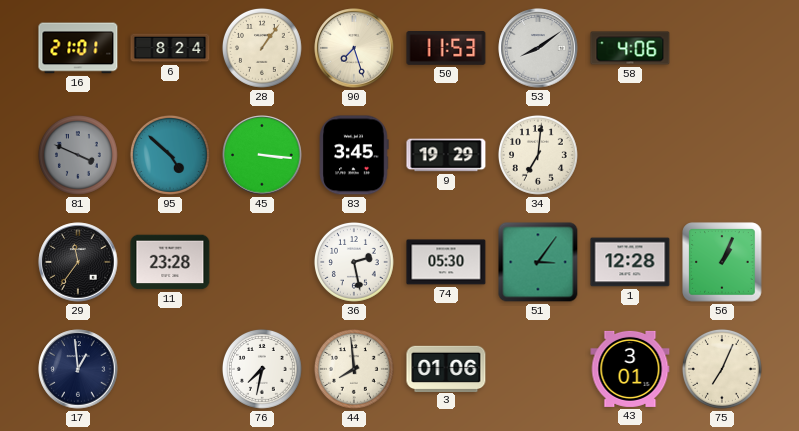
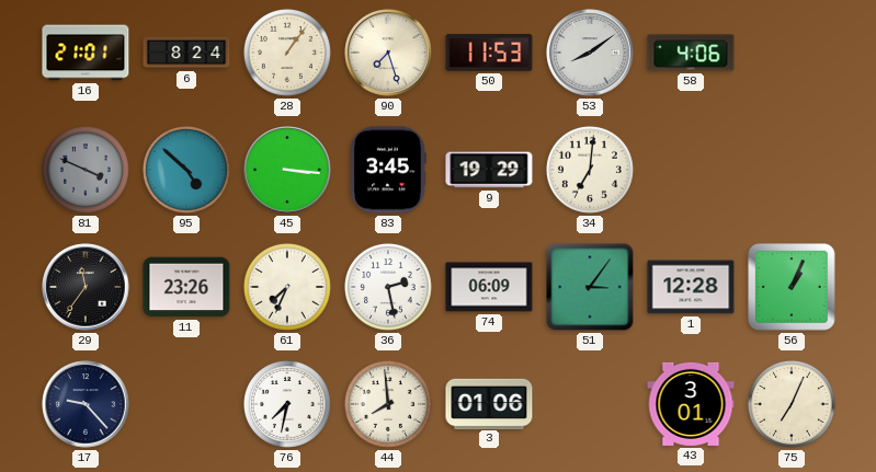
11: 23:28 -> 23:26
61: none -> 7:34
74: 05:30 -> 06:09
17: 12:59 -> 9:23
